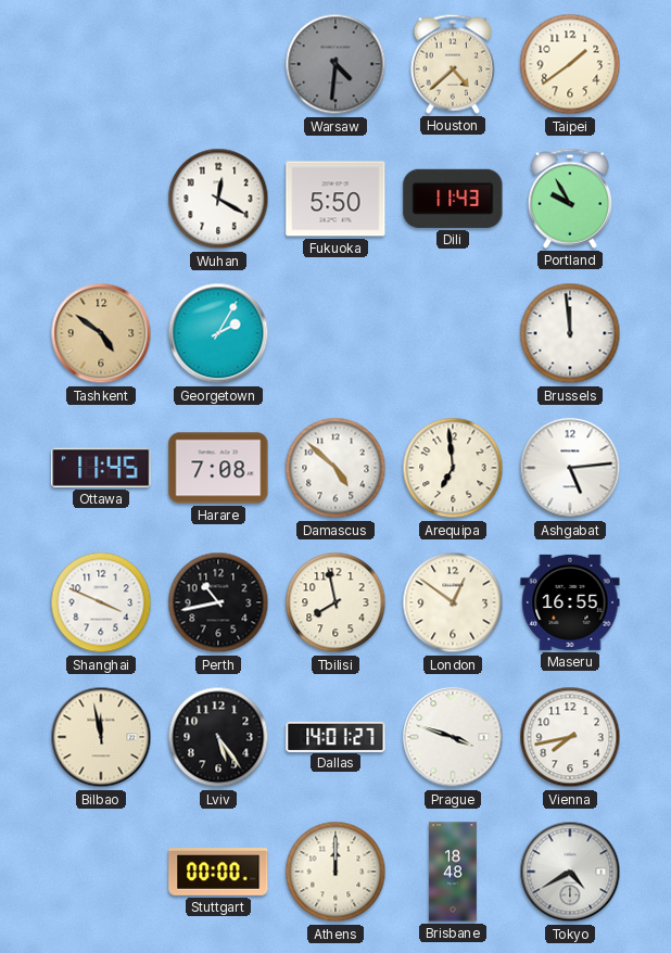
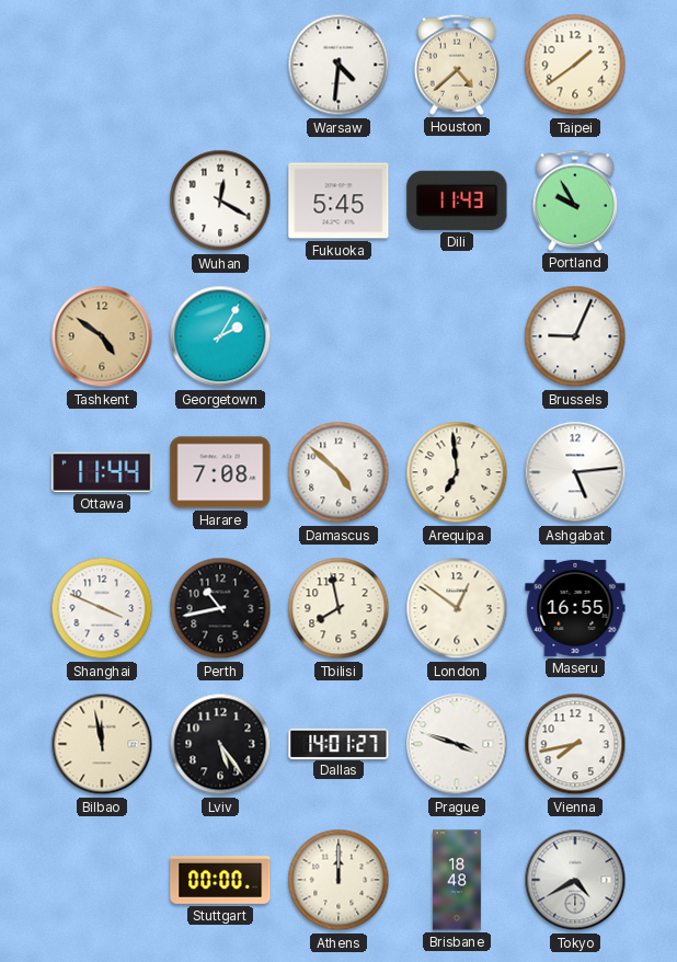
Warsaw dial: grey -> white
Fukuoka: 5:50 -> 5:45
Brussels: 11:59 -> 9:04
Ottawa: 11:45 -> 11:44
